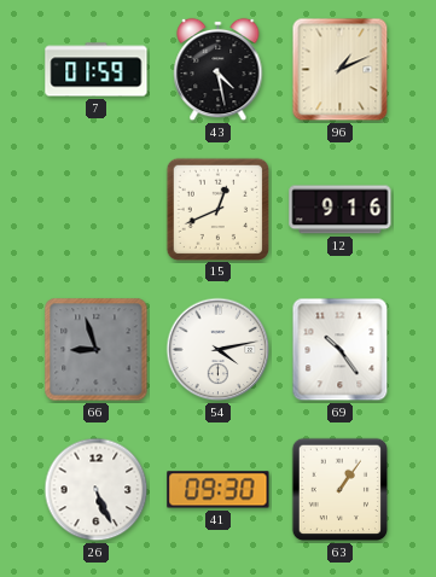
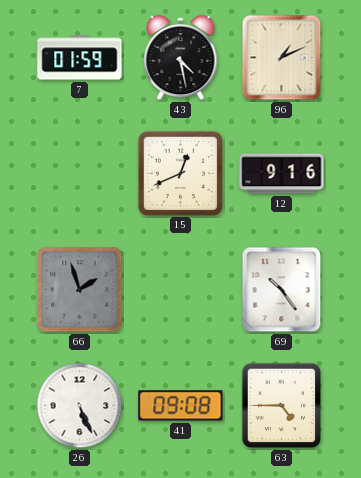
66: 8:57 -> 1:57
54: 4:13 -> none
41: 09:30 -> 09:08
63: 1:06 -> 4:45
